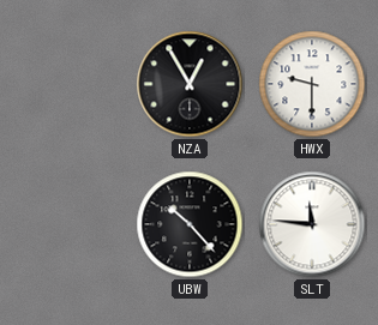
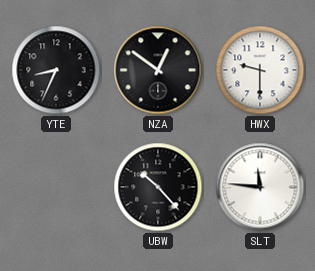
YTE: none -> 8:34
NZA: 12:55 -> 12:51
